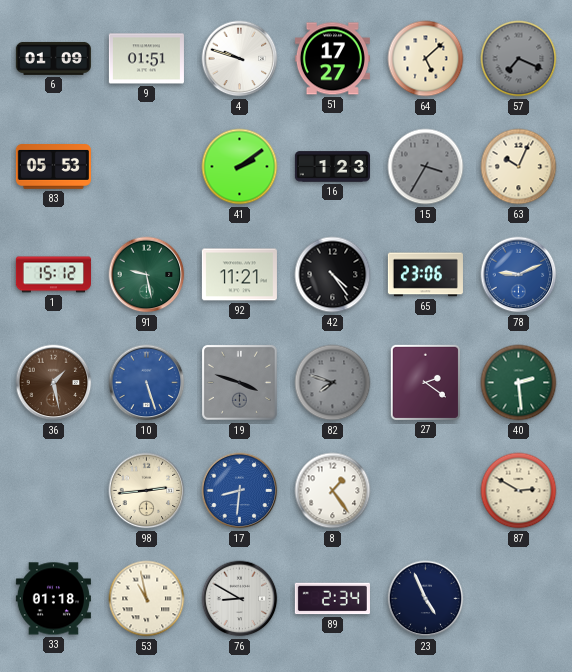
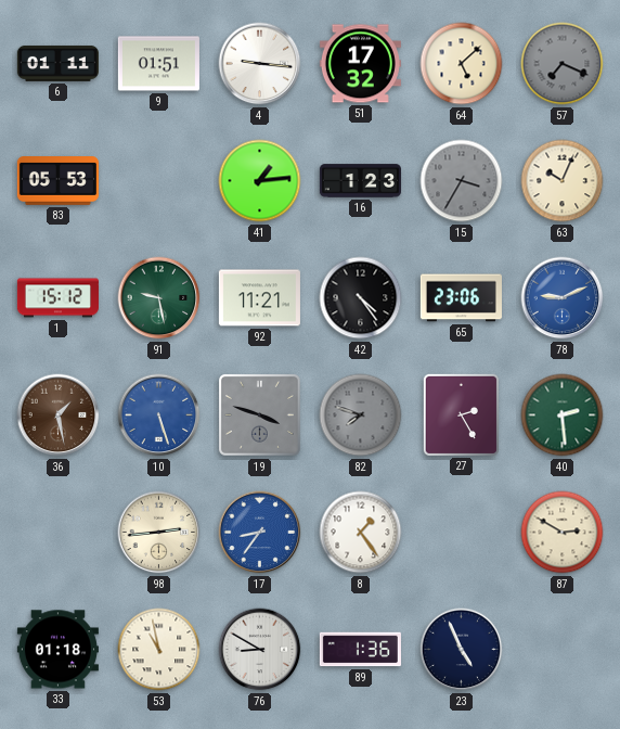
6: 01:09 -> 01:11
4: 9:48 -> 9:16
51: 17:27 -> 17:32
41: 2:09 -> 1:14
27: 2:21 -> 2:25
17: 8:31 -> 8:36
89: 2:34 -> 1:36
